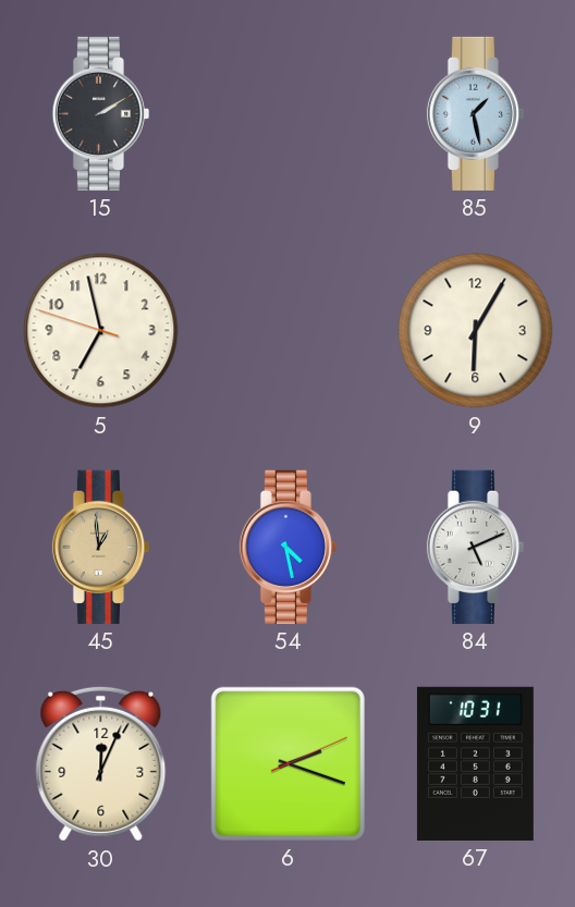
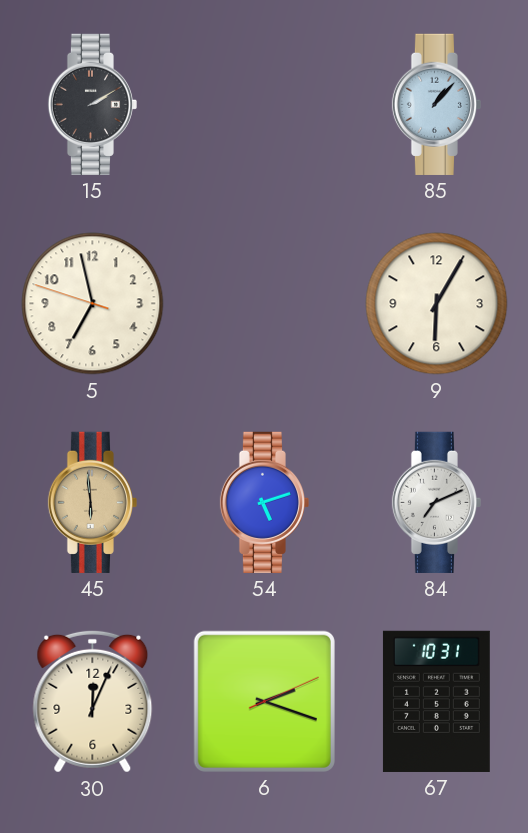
85: 1:28 -> 1:07
45: 12:59 -> 5:59
54: 4:28 -> 5:12
84: 5:11 -> 7:11
